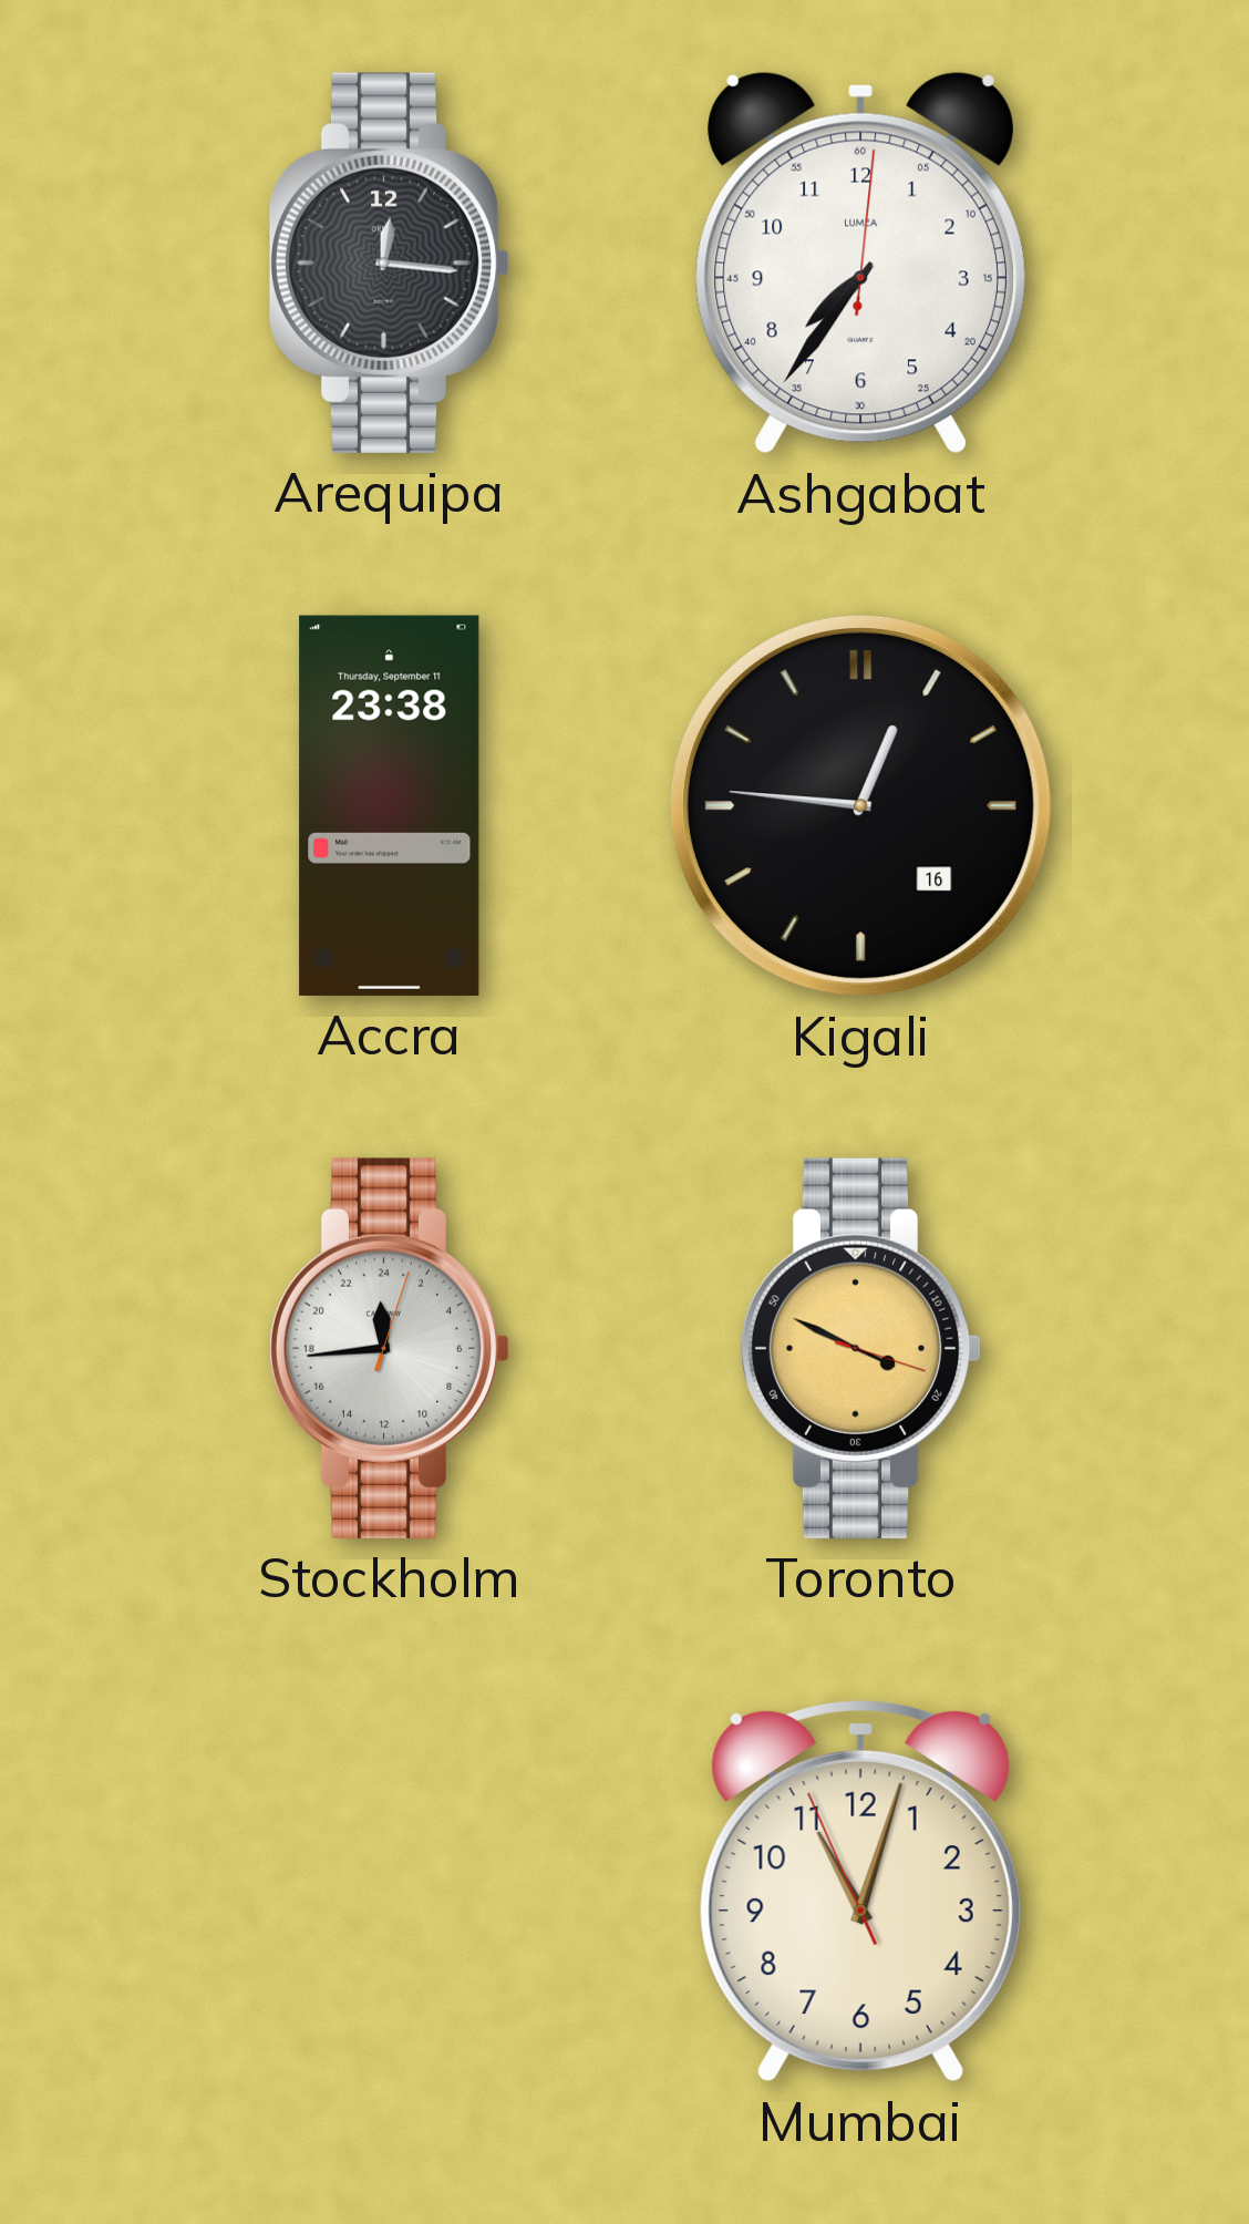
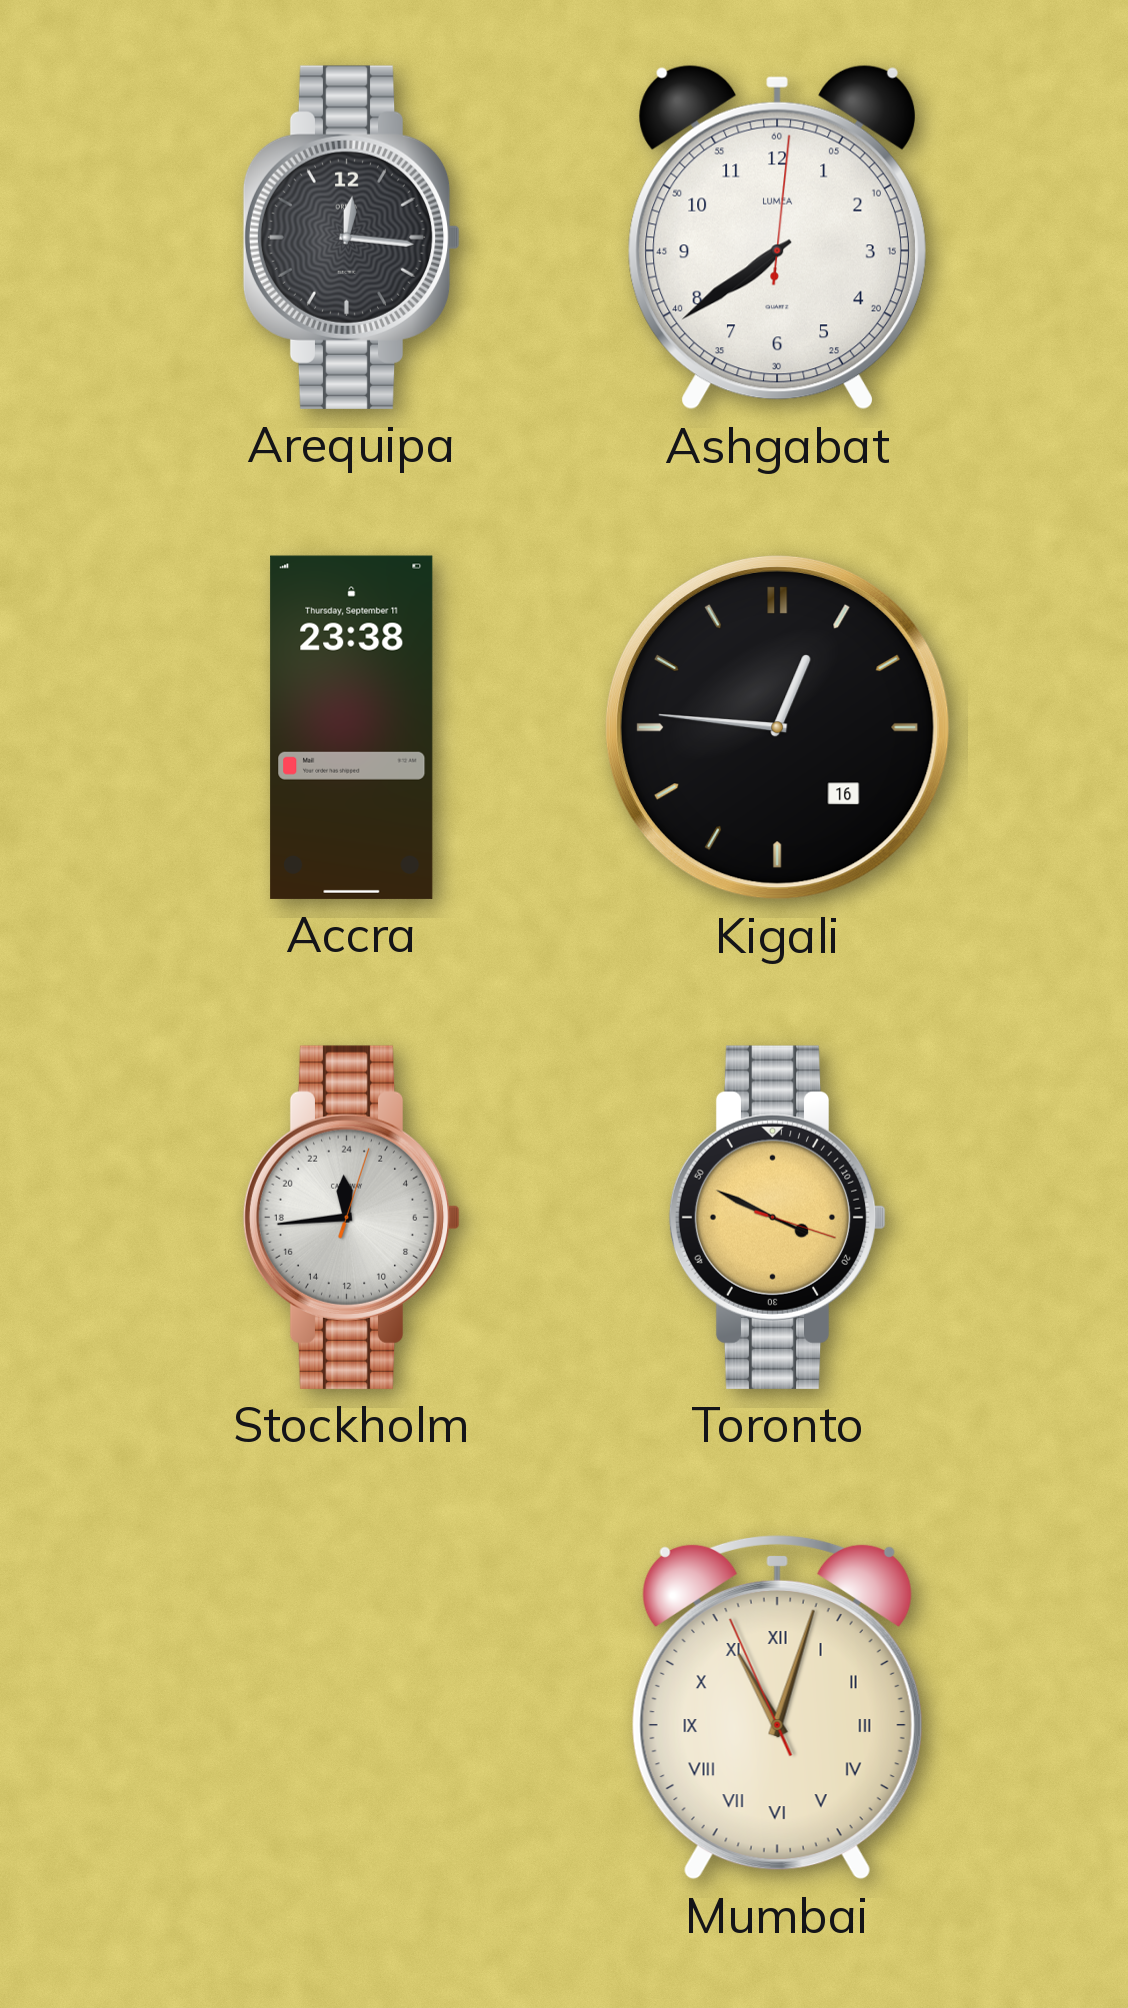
Ashgabat: 7:36 -> 7:39
Mumbai numerals: Arabic -> Roman
